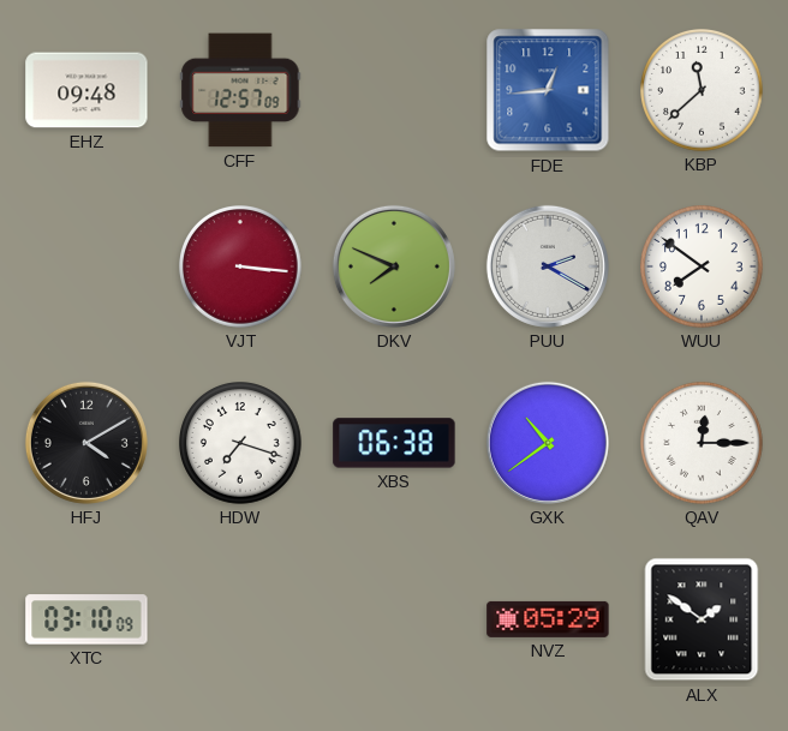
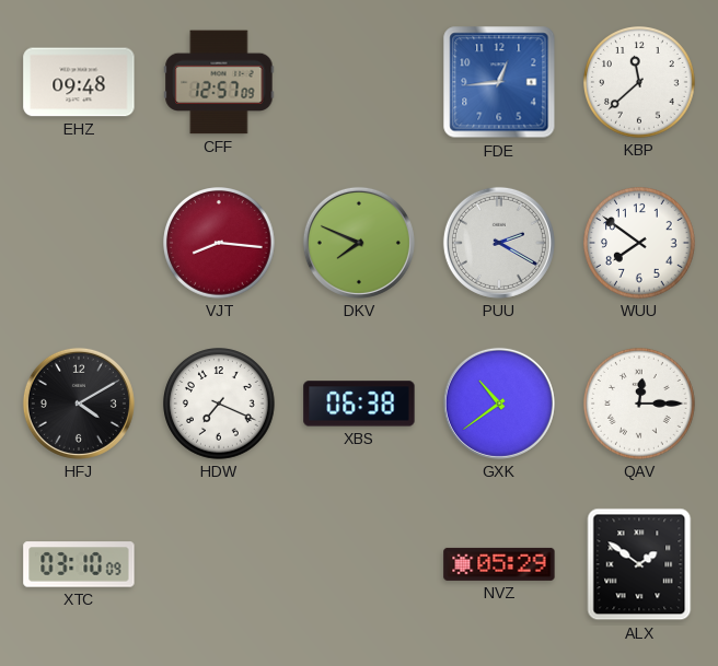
VJT: 3:16 -> 8:16
HDW: 7:18 -> 7:19
